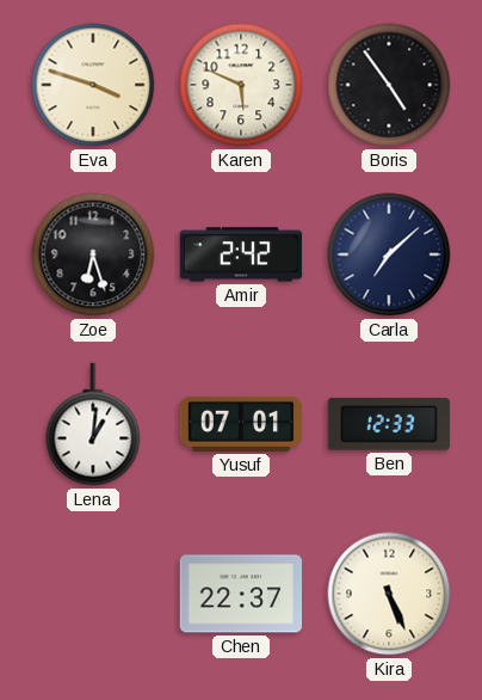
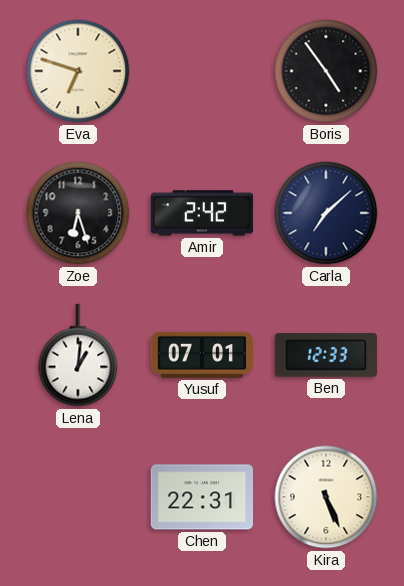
Eva: 3:48 -> 6:48
Karen: 5:49 -> none
Chen: 22:37 -> 22:31
